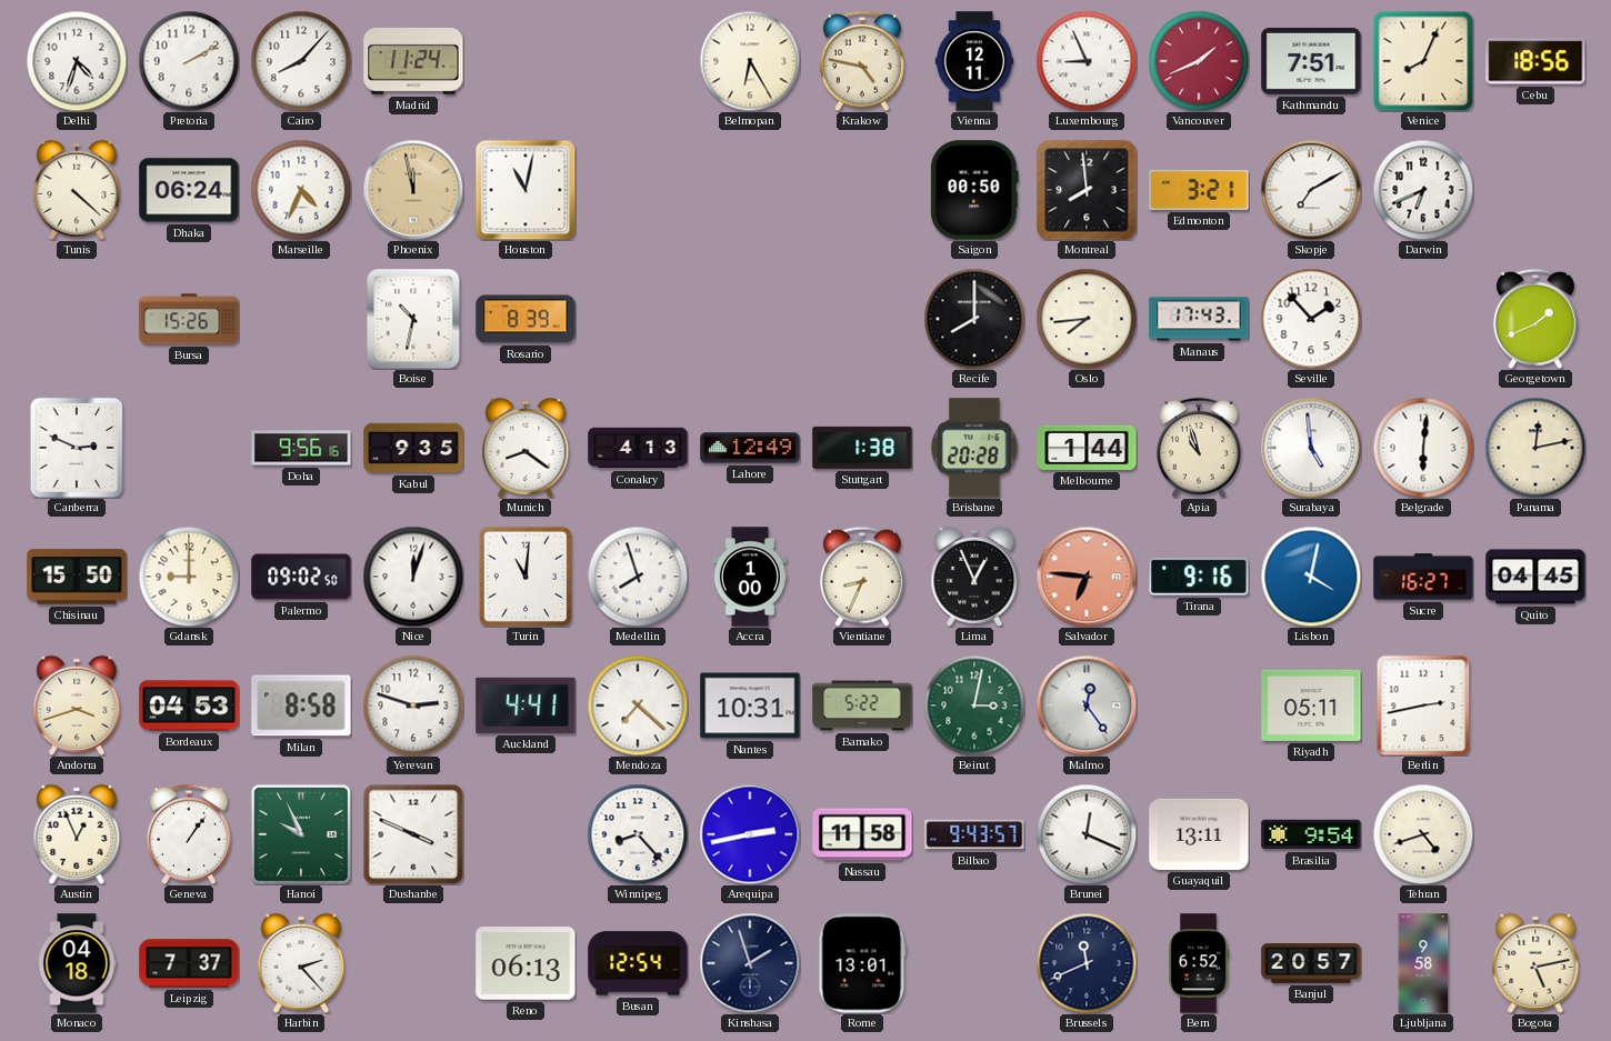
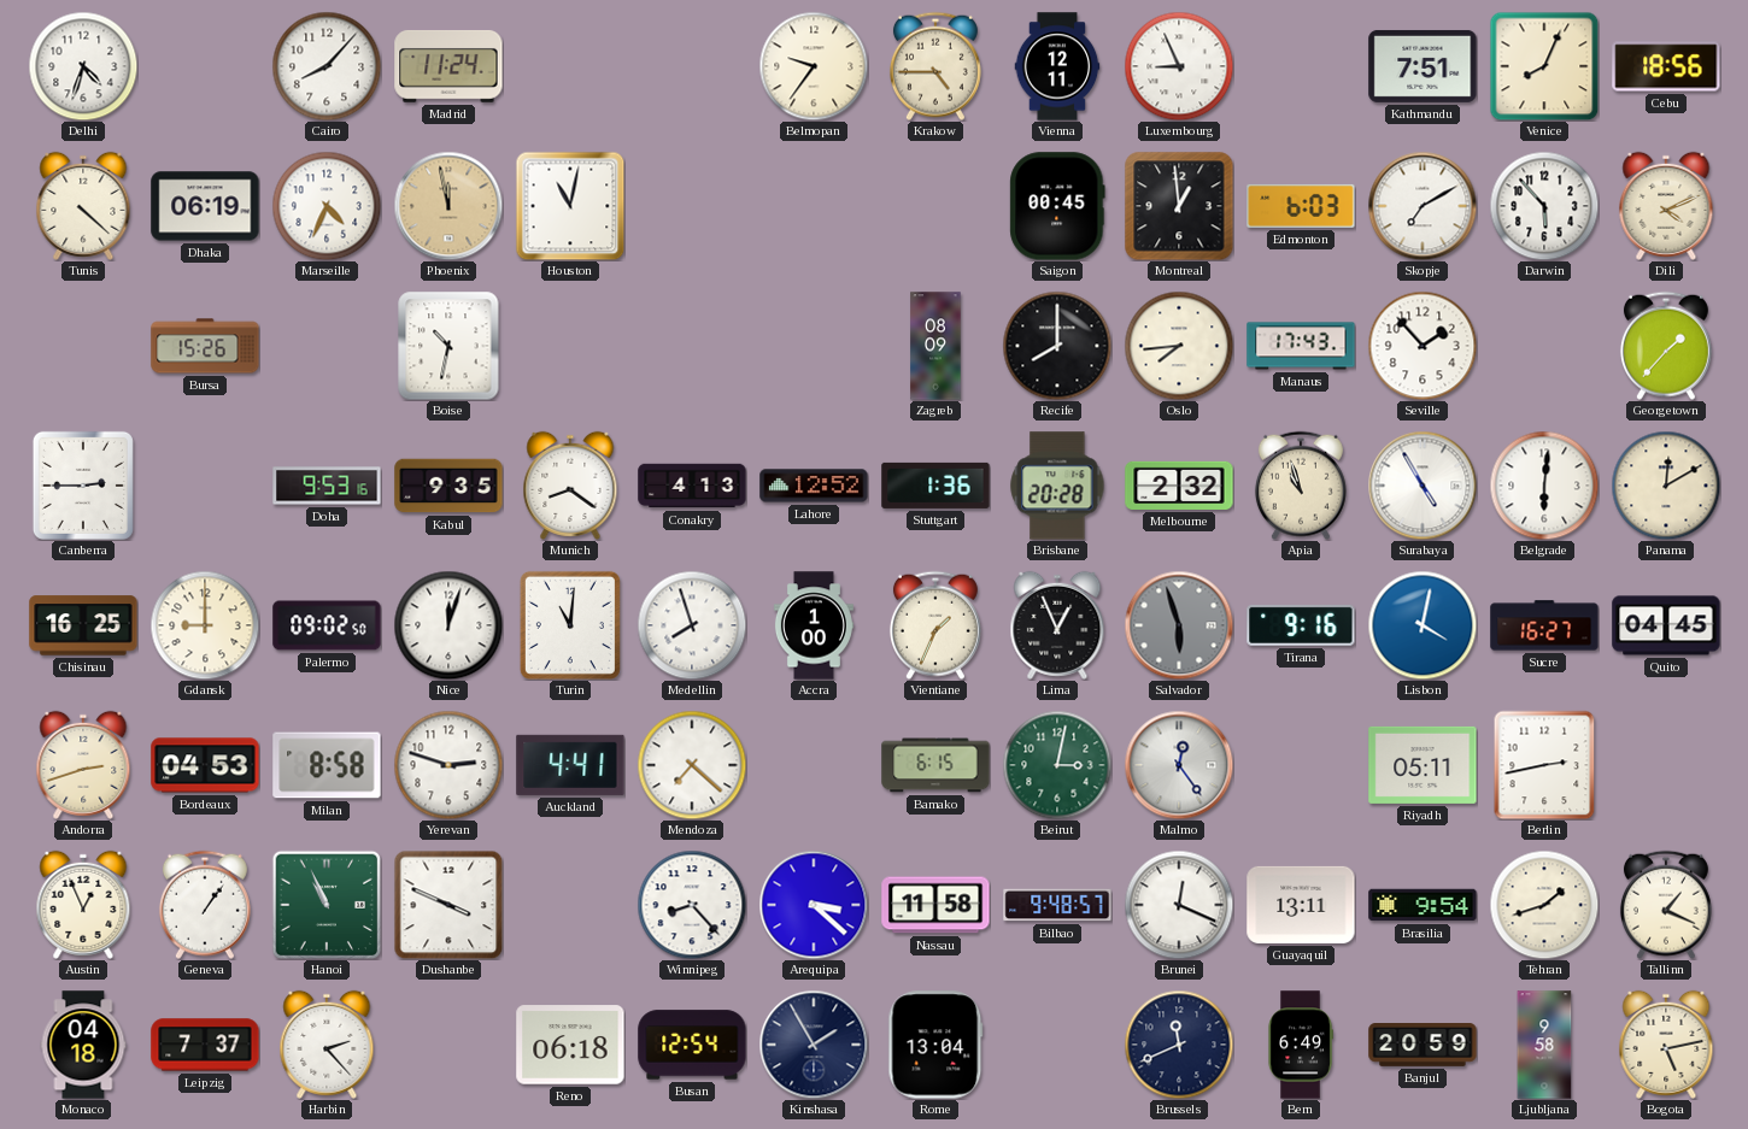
Pretoria: 2:10 -> none
Belmopan: 6:25 -> 9:36
Krakow: 4:47 -> 4:45
Vancouver: 1:41 -> none
Dhaka: 06:24 -> 06:19
Saigon: 00:50 -> 00:45
Montreal: 7:59 -> 12:59
Edmonton: 3:21 -> 6:03
Darwin: 6:41 -> 5:53
Dili: none -> 4:11
Rosario: 8:39 -> none
Zagreb: none -> 08:09
Georgetown: 1:41 -> 1:37
Canberra: 2:49 -> 2:45
Doha: 9:56 -> 9:53
Lahore: 12:49 -> 12:52
Stuttgart: 1:38 -> 1:36
Melbourne: 1:44 -> 2:32
Surabaya: 4:59 -> 4:55
Panama: 12:13 -> 12:10
Chisinau: 15:50 -> 16:25
Vientiane: 8:34 -> 1:34
Salvador: 6:46 -> 5:57
Salvador dial: salmon -> grey
Andorra: 3:42 -> 2:42
Nantes: 10:31 -> none
Bamako: 5:22 -> 6:15
Hanoi: 9:56 -> 10:56
Arequipa: 2:43 -> 3:22
Bilbao: 9:43 -> 9:48
Tehran: 4:42 -> 1:42
Tallinn: none -> 1:19
Reno: 06:13 -> 06:18
Kinshasa: 1:57 -> 1:55
Rome: 13:01 -> 13:04
Bern: 6:52 -> 6:49
Banjul: 20:57 -> 20:59
